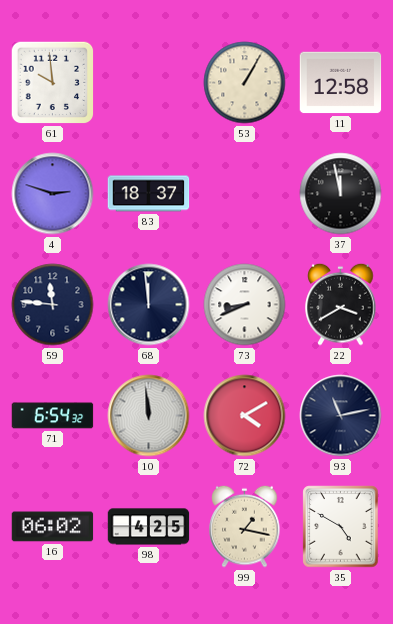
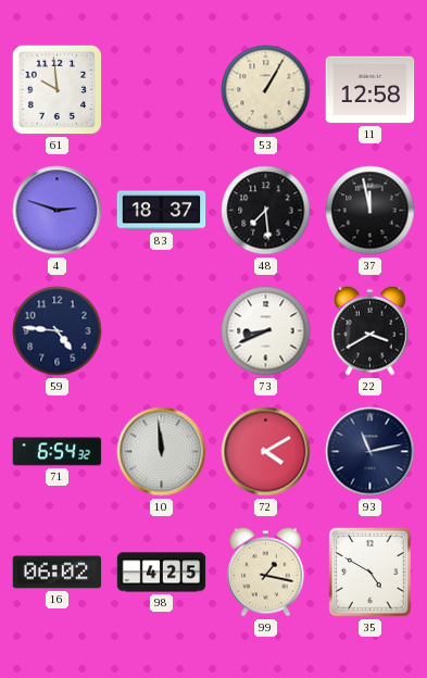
48: none -> 7:29
59: 11:46 -> 4:46
68: 11:59 -> none
